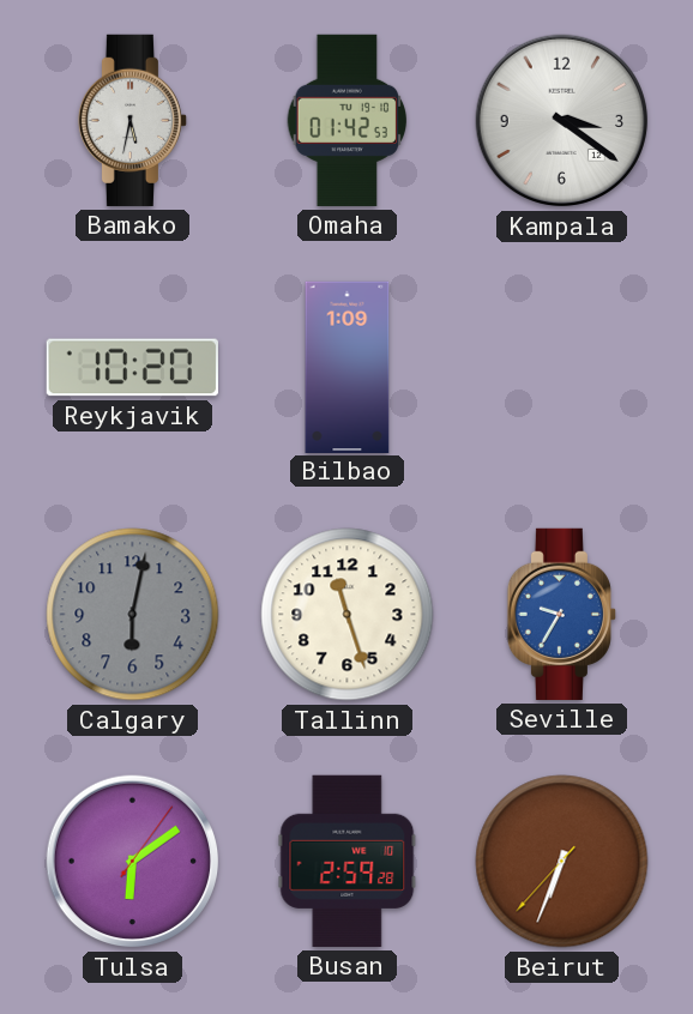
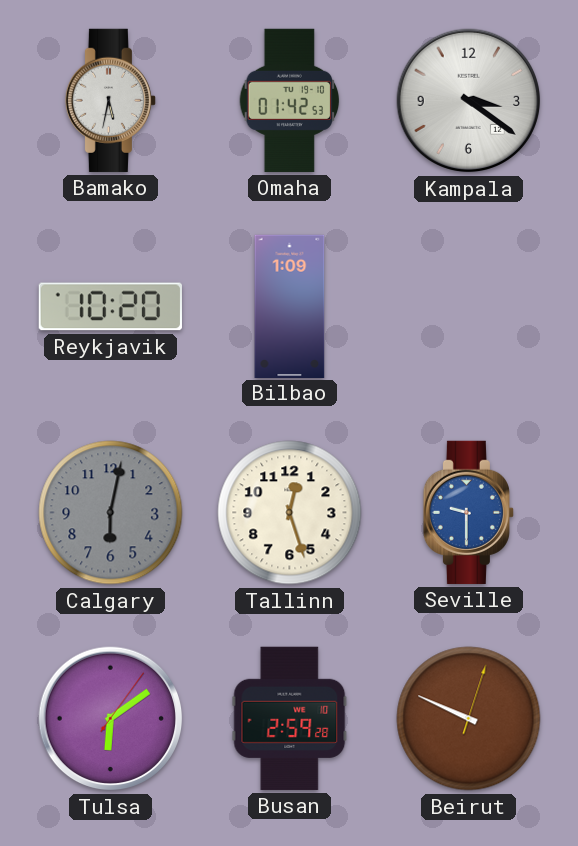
Tallinn: 11:27 -> 12:27
Seville: 9:35 -> 9:30
Beirut: 6:33 -> 9:49
